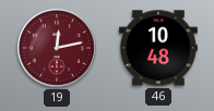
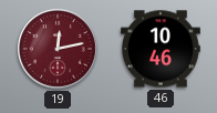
46: 10:48 -> 10:46
